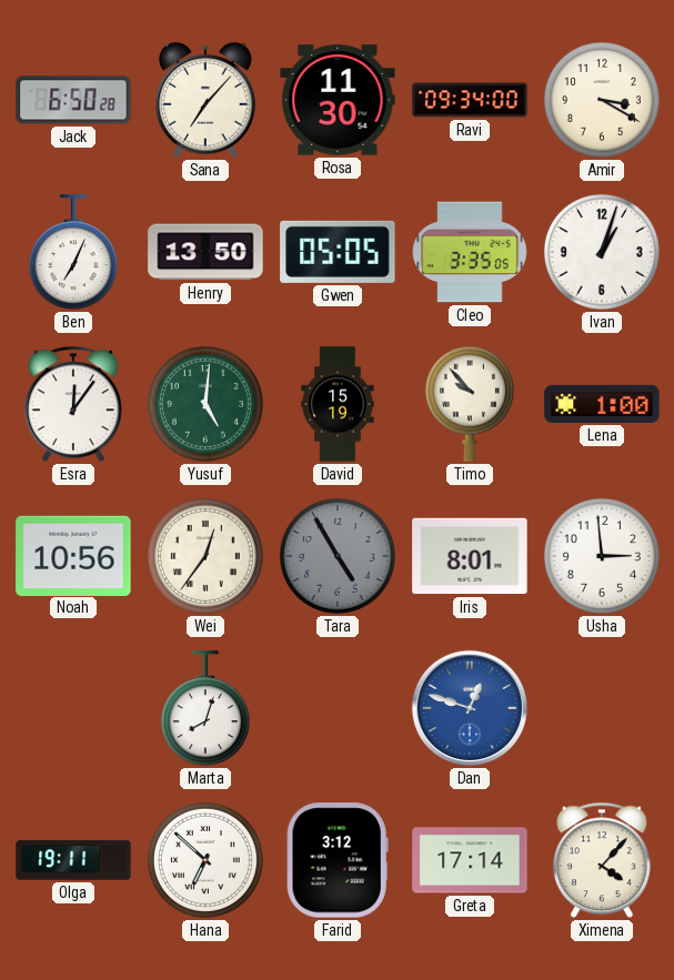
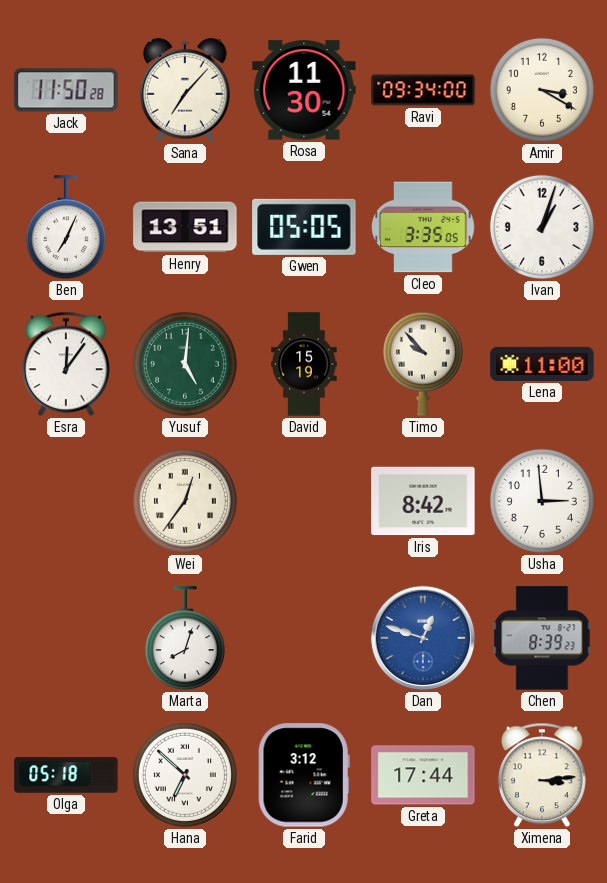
Jack: 6:50 -> 11:50
Henry: 13:50 -> 13:51
Lena: 1:00 -> 11:00
Noah: 10:56 -> none
Tara: 4:55 -> none
Iris: 8:01 -> 8:42
Chen: none -> 8:39
Olga: 19:11 -> 05:18
Greta: 17:14 -> 17:44
Ximena: 4:07 -> 3:14
